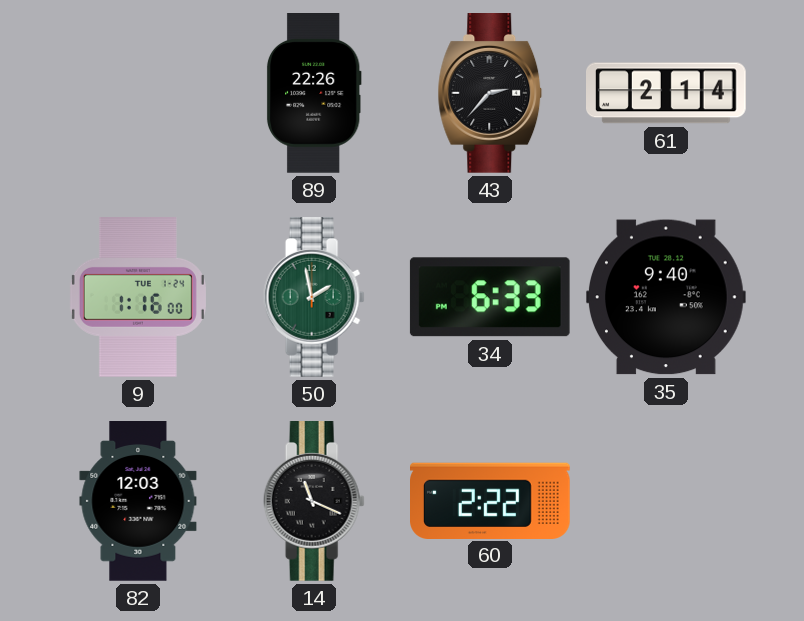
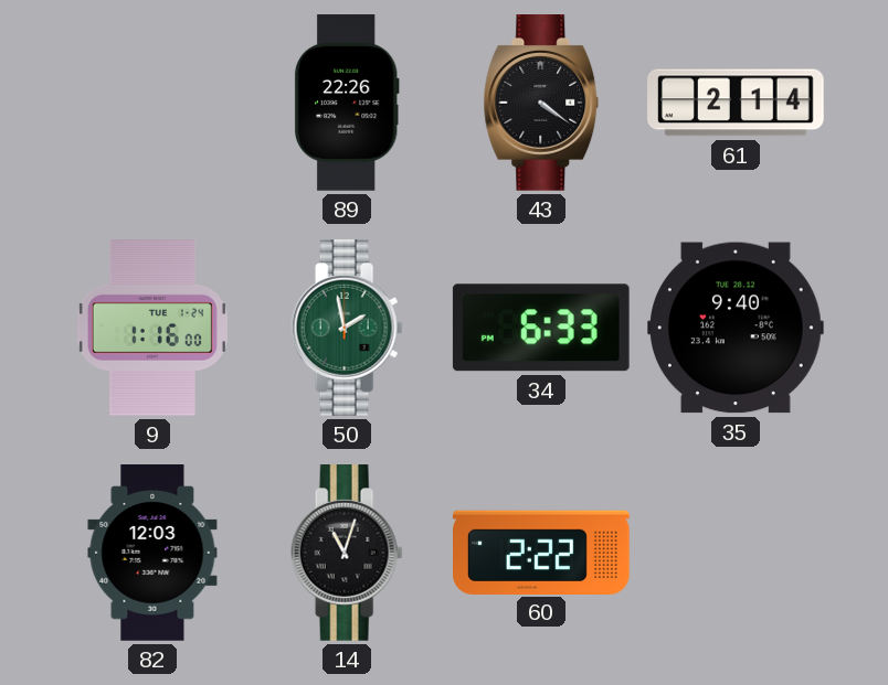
43: 2:37 -> 4:21
14: 11:19 -> 11:03
